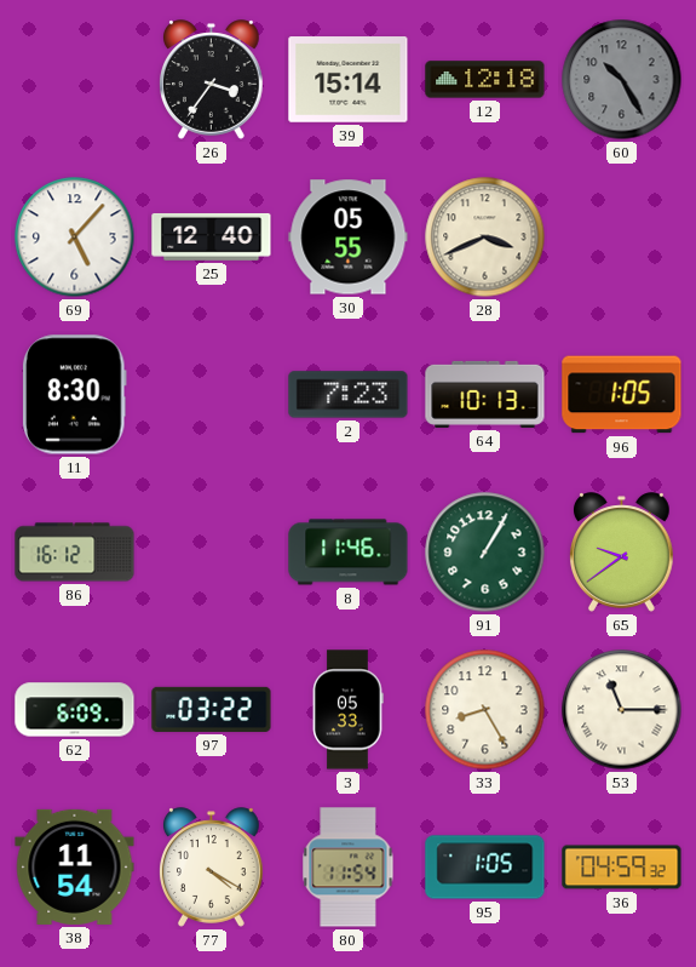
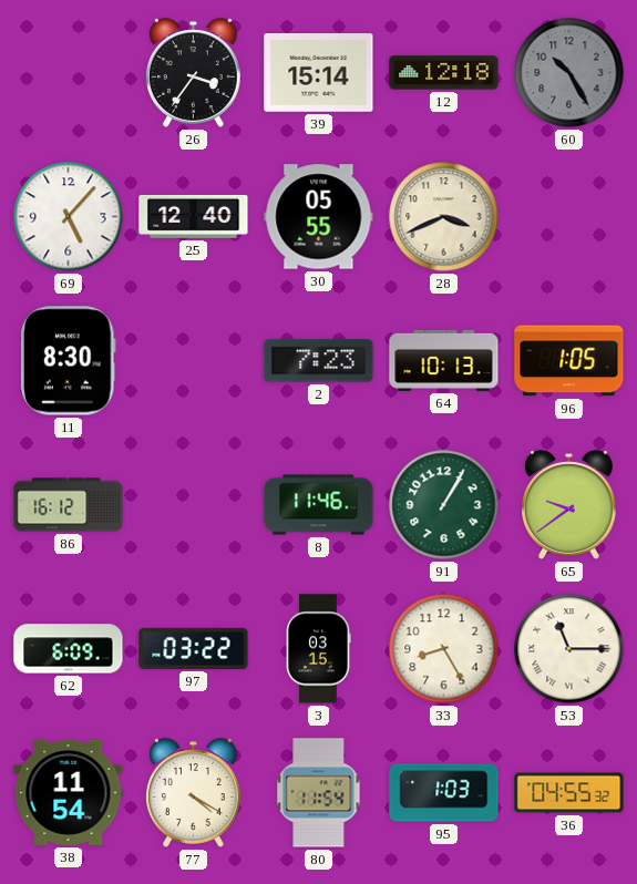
3: 05:33 -> 03:15
95: 1:05 -> 1:03
36: 04:59 -> 04:55
